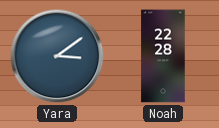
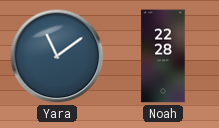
Yara: 3:09 -> 11:09
